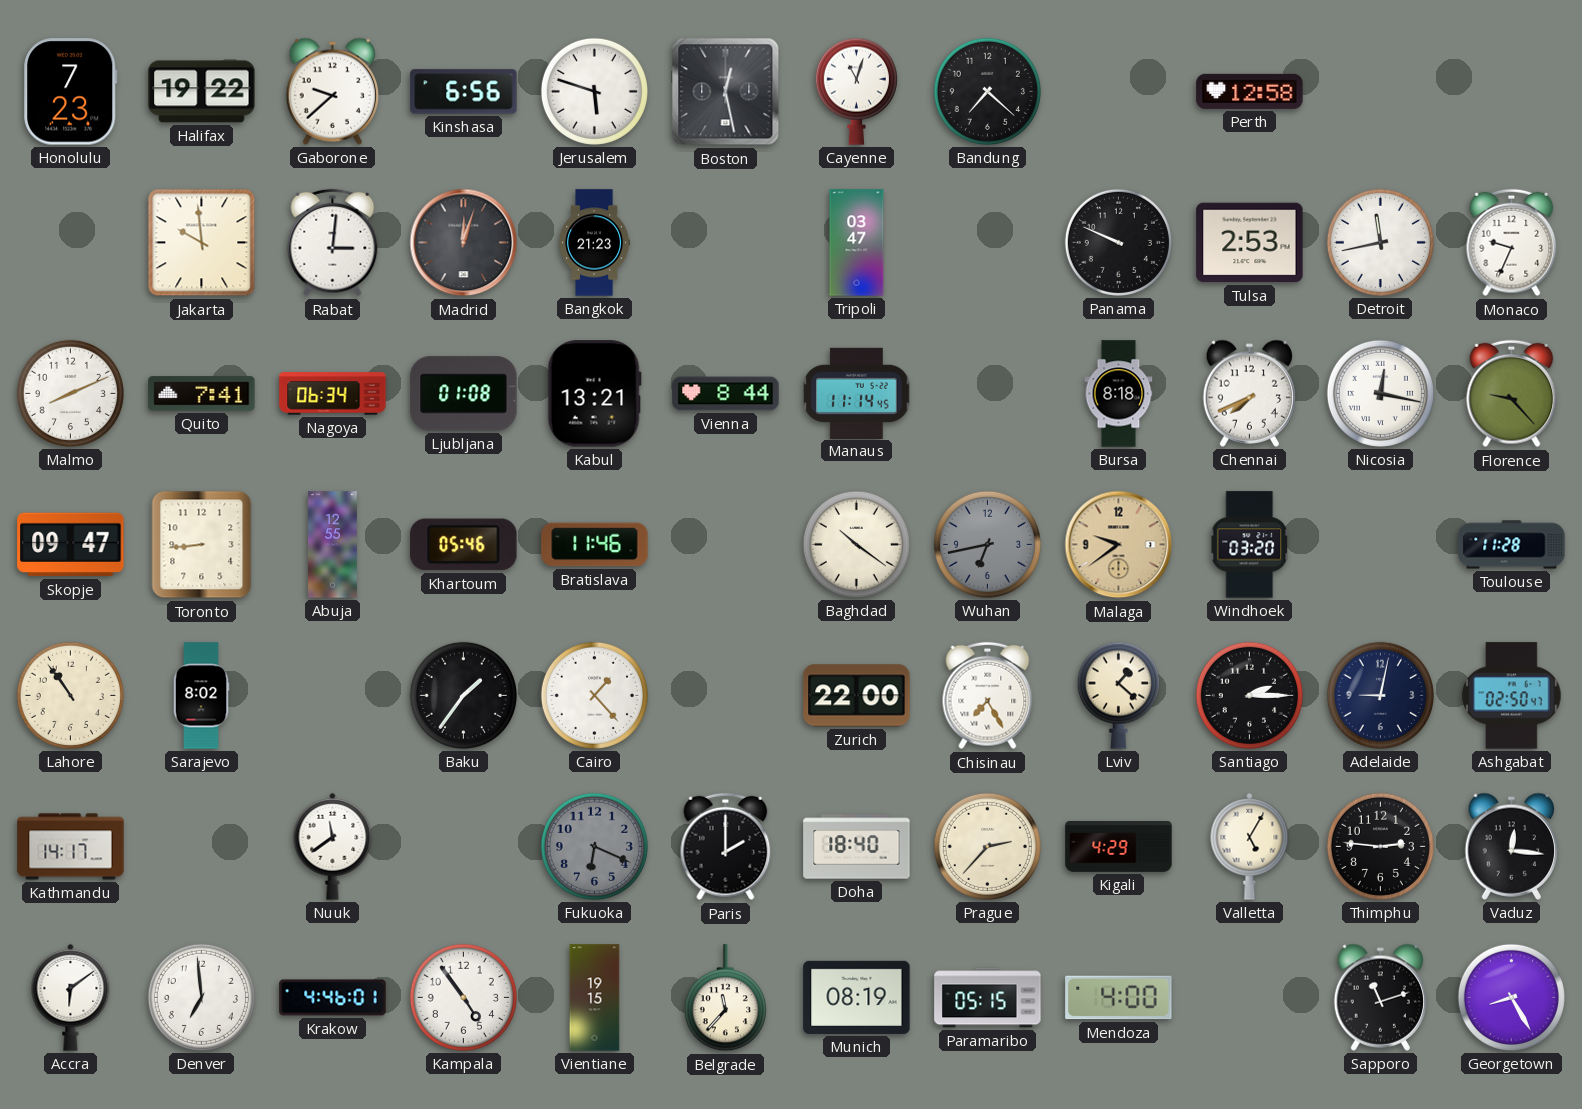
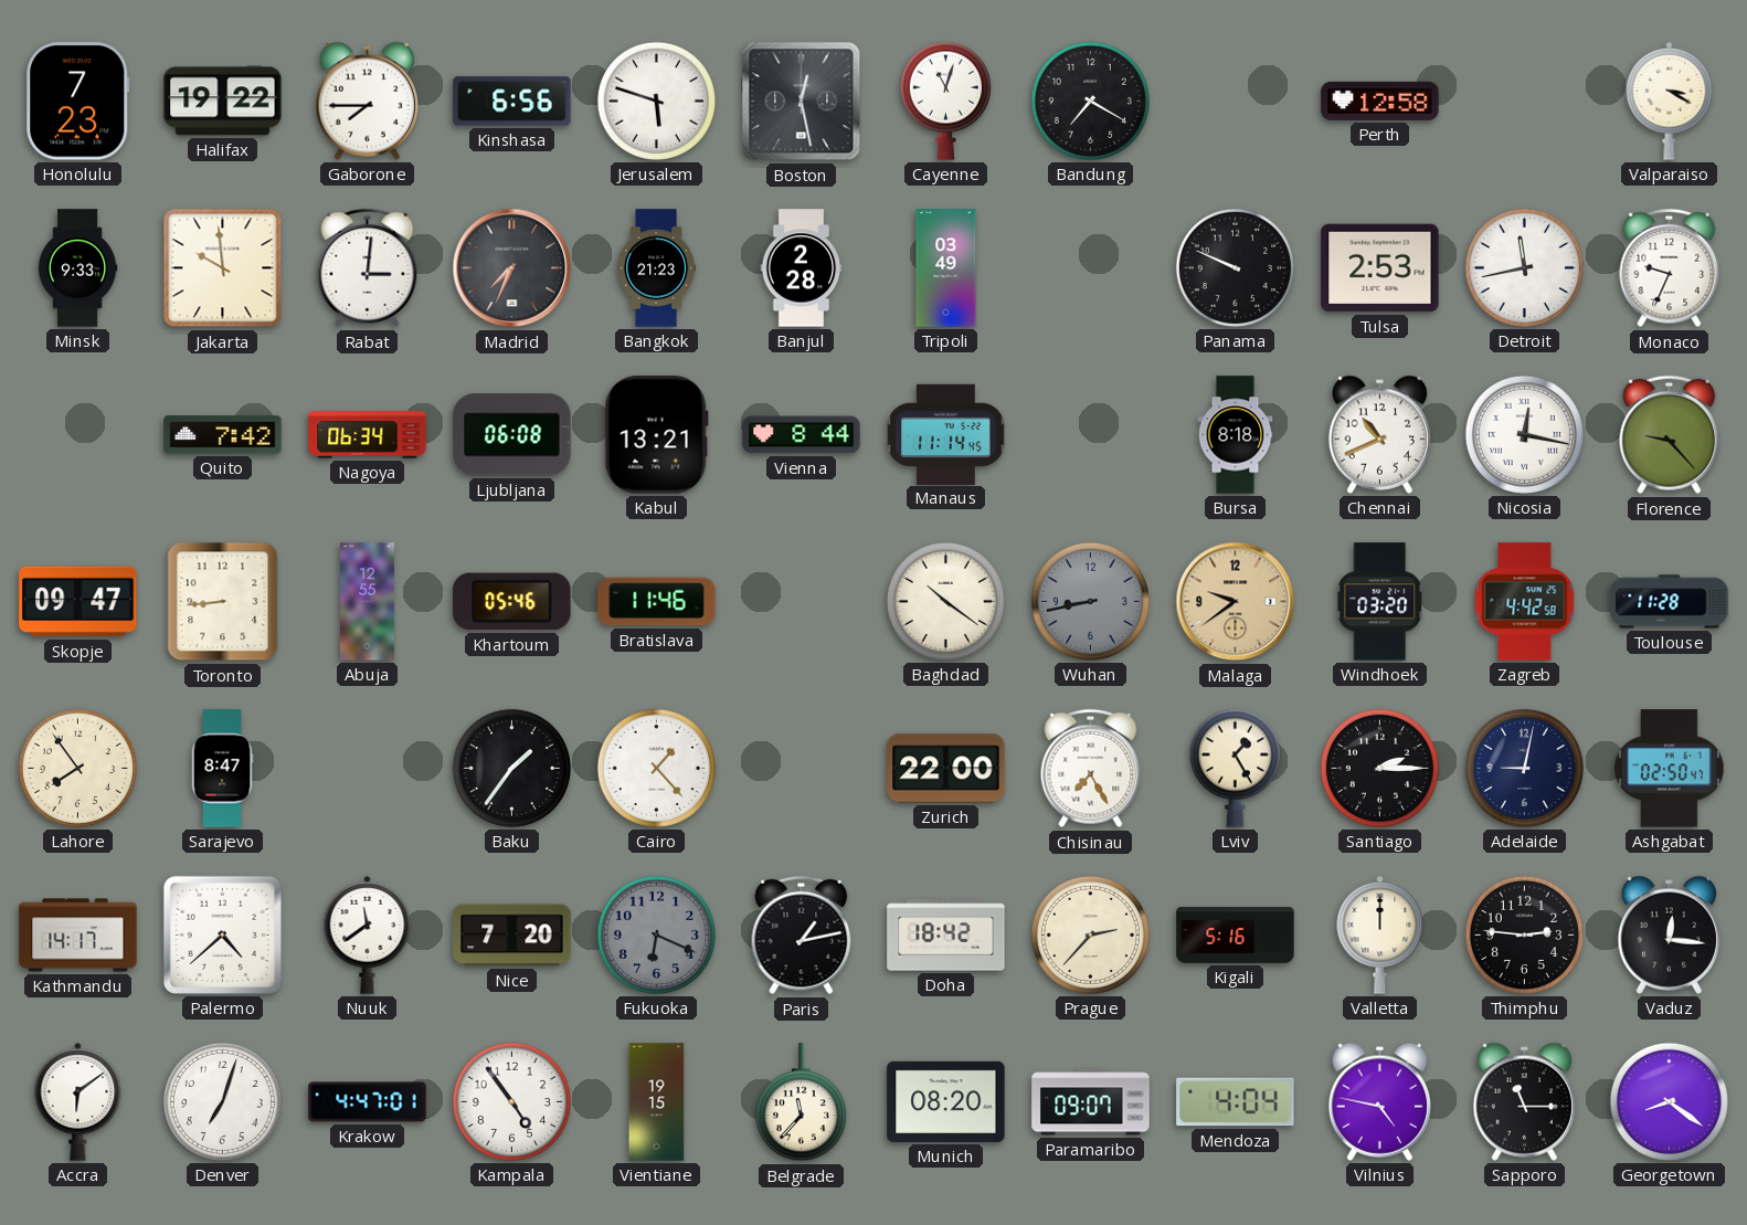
Gaborone: 9:38 -> 7:45
Bandung: 7:22 -> 7:20
Valparaiso: none -> 3:20
Minsk: none -> 9:33
Madrid: 12:03 -> 7:34
Banjul: none -> 2:28
Tripoli: 03:47 -> 03:49
Malmo: 8:11 -> none
Quito: 7:41 -> 7:42
Ljubljana: 01:08 -> 06:08
Chennai: 7:41 -> 10:41
Wuhan: 6:43 -> 8:43
Zagreb: none -> 4:42
Lahore: 10:54 -> 7:54
Sarajevo: 8:02 -> 8:47
Lviv: 1:22 -> 1:25
Palermo: none -> 4:38
Nice: none -> 7:20
Paris: 2:00 -> 1:13
Doha: 18:40 -> 18:42
Kigali: 4:29 -> 5:16
Valletta: 5:05 -> 12:00
Denver: 6:59 -> 7:03
Krakow: 4:46 -> 4:47
Munich: 08:19 -> 08:20
Paramaribo: 05:15 -> 09:07
Mendoza: 4:00 -> 4:04
Vilnius: none -> 4:47
Sapporo: 11:12 -> 11:15
Georgetown: 8:25 -> 8:21
